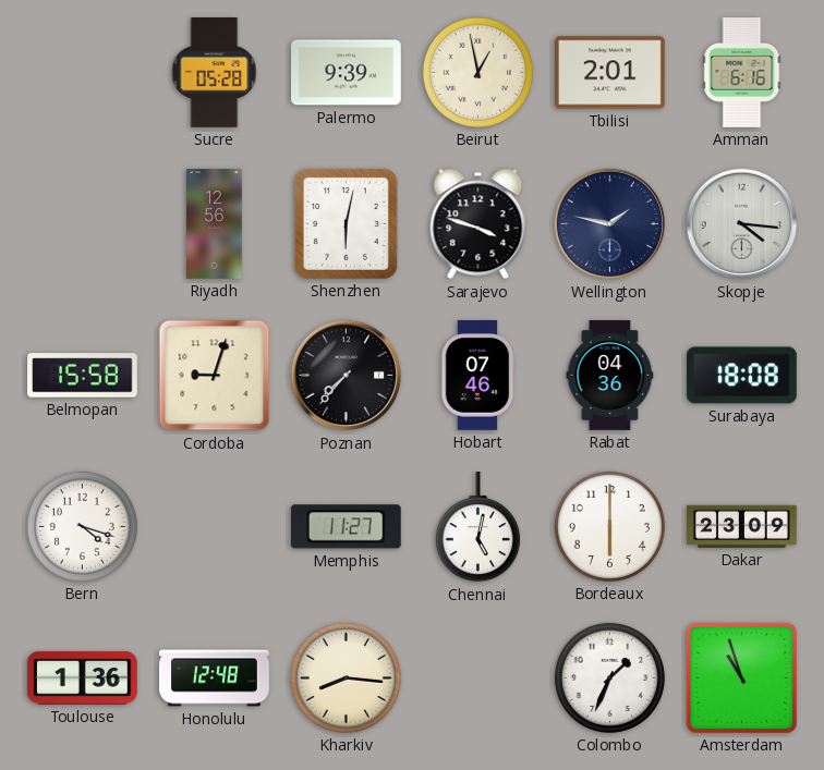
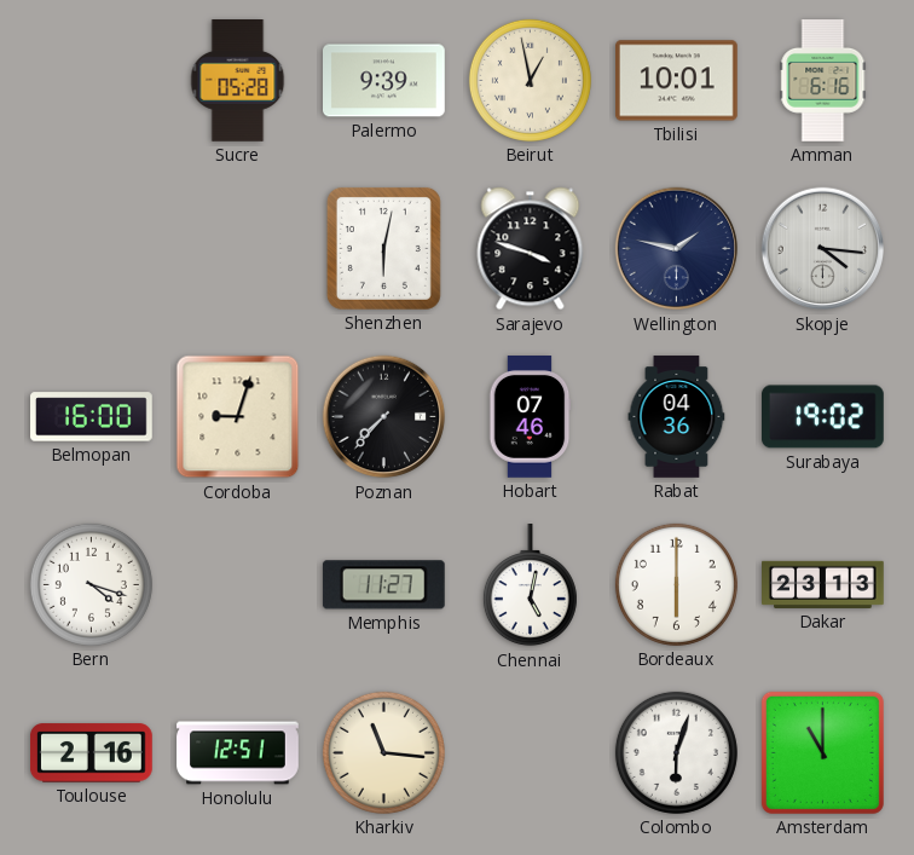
Tbilisi: 2:01 -> 10:01
Riyadh: 12:56 -> none
Belmopan: 15:58 -> 16:00
Surabaya: 18:08 -> 19:02
Dakar: 23:09 -> 23:13
Toulouse: 1:36 -> 2:16
Honolulu: 12:48 -> 12:51
Kharkiv: 8:16 -> 11:16
Colombo: 1:34 -> 6:03
Amsterdam: 10:57 -> 11:00
